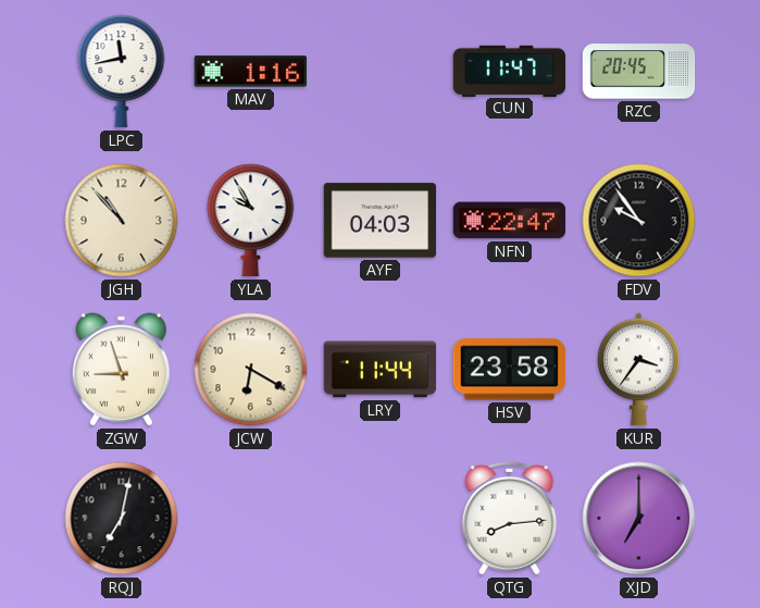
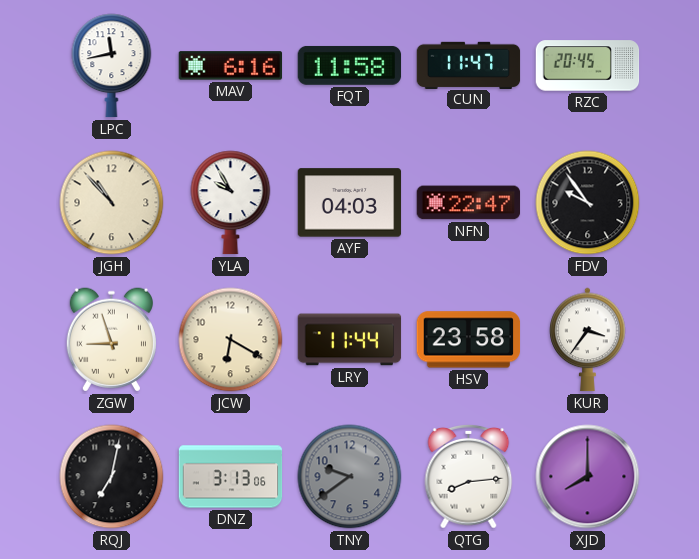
MAV: 1:16 -> 6:16
FQT: none -> 11:58
DNZ: none -> 3:13
TNY: none -> 9:39
XJD: 7:00 -> 8:00
